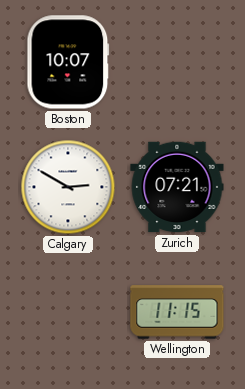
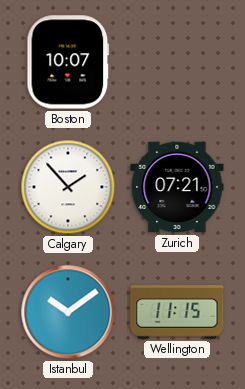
Calgary: 2:50 -> 1:53
Istanbul: none -> 10:09
